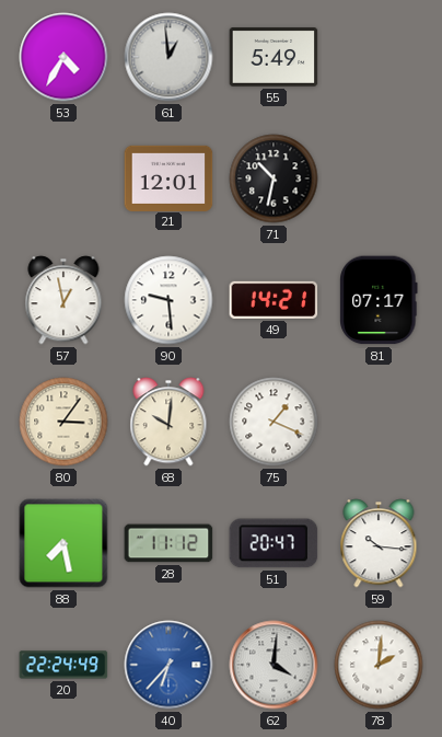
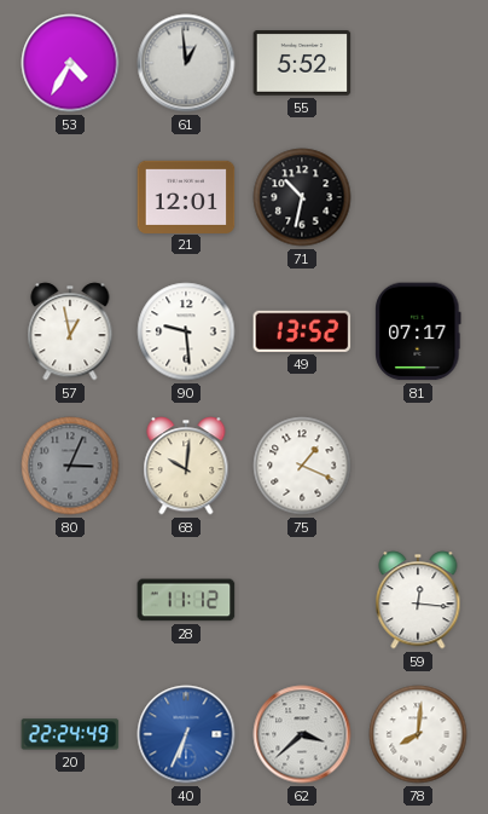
55: 5:49 -> 5:52
49: 14:21 -> 13:52
80: 3:06 -> 3:04
80 dial: cream -> grey
88: 7:28 -> none
51: 20:47 -> none
59: 10:16 -> 12:16
40: 6:37 -> 6:34
62: 4:01 -> 3:38
78: 2:01 -> 8:01
